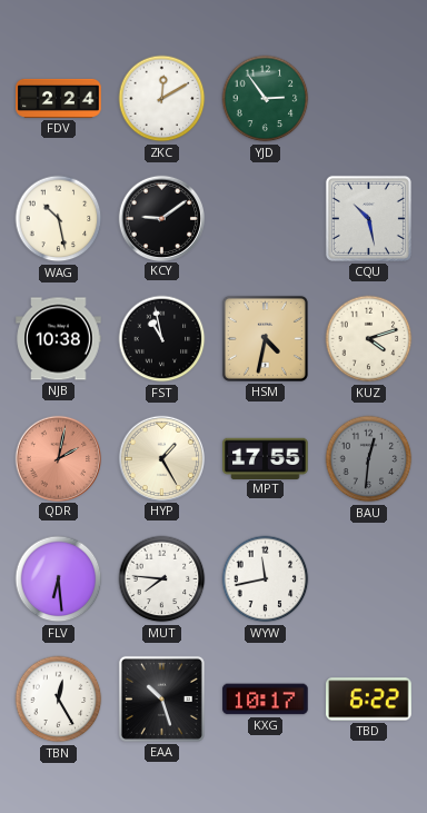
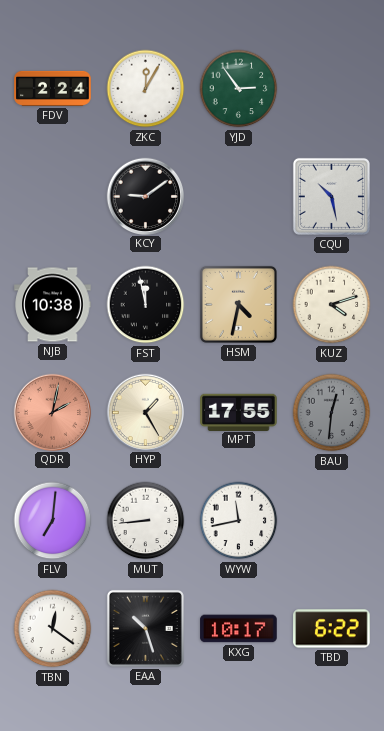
ZKC: 12:10 -> 12:05
WAG: 10:28 -> none
FST: 10:58 -> 11:58
FLV: 6:29 -> 7:01
MUT: 7:46 -> 8:44
TBN: 12:25 -> 12:21
